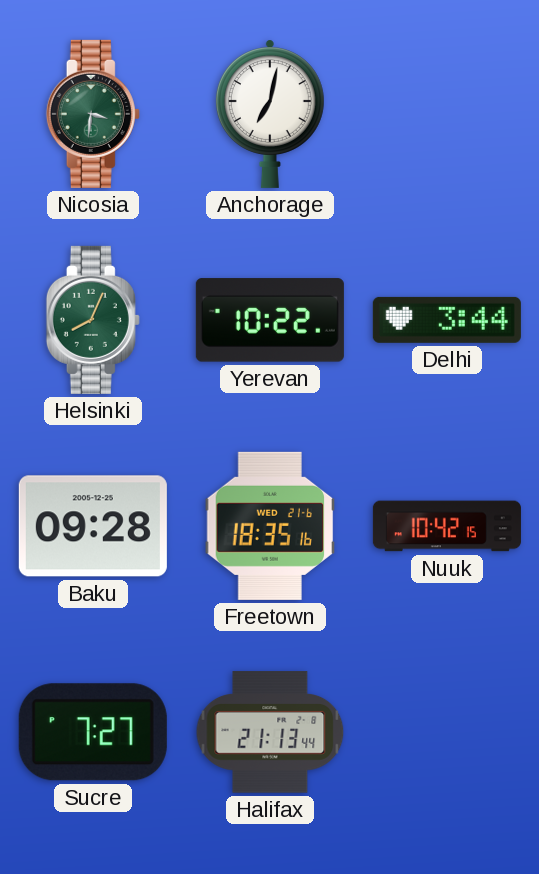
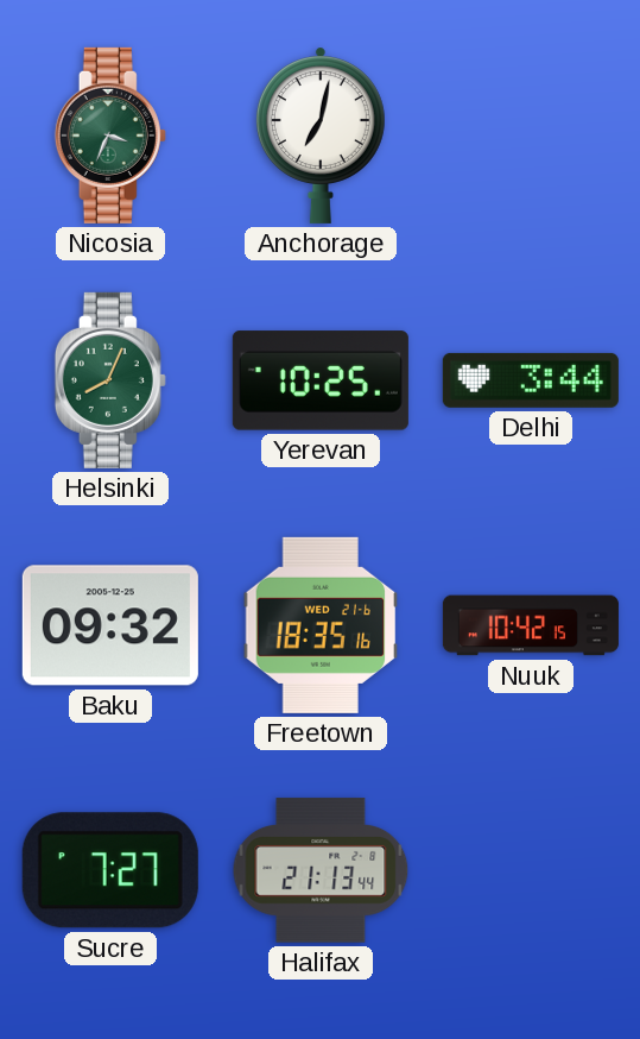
Nicosia: 3:31 -> 3:34
Yerevan: 10:22 -> 10:25
Baku: 09:28 -> 09:32
